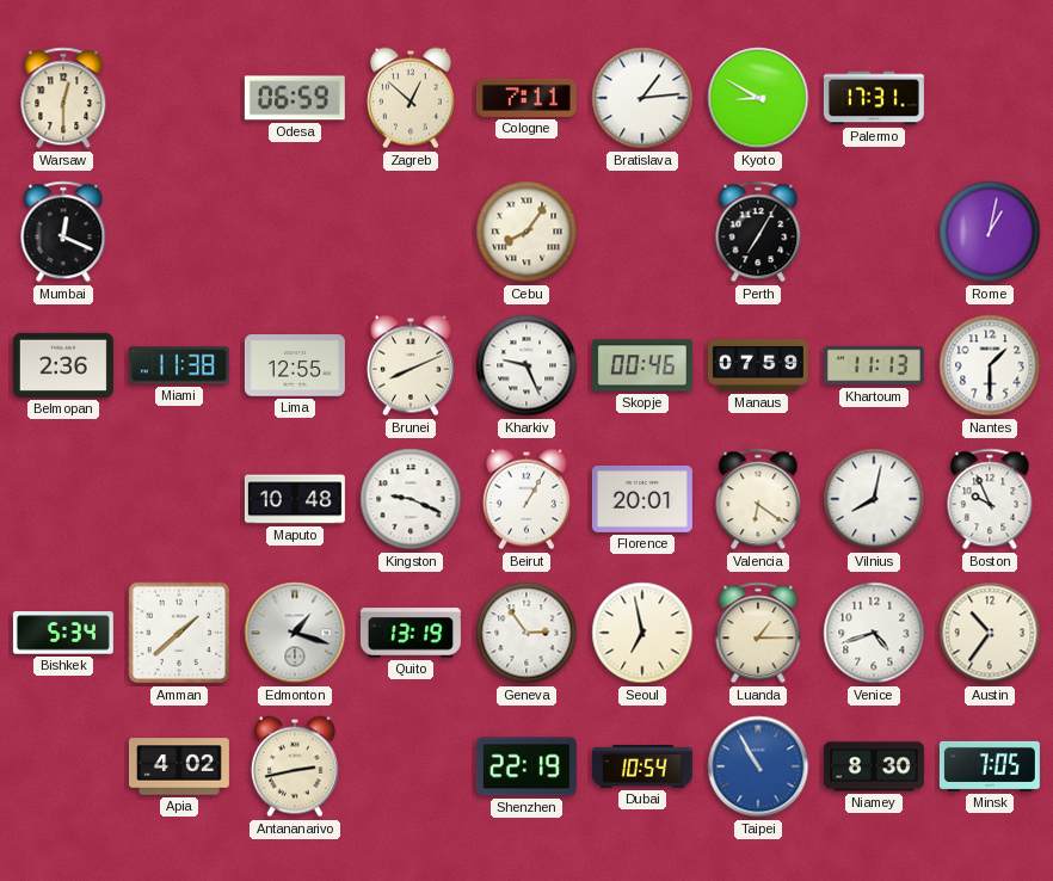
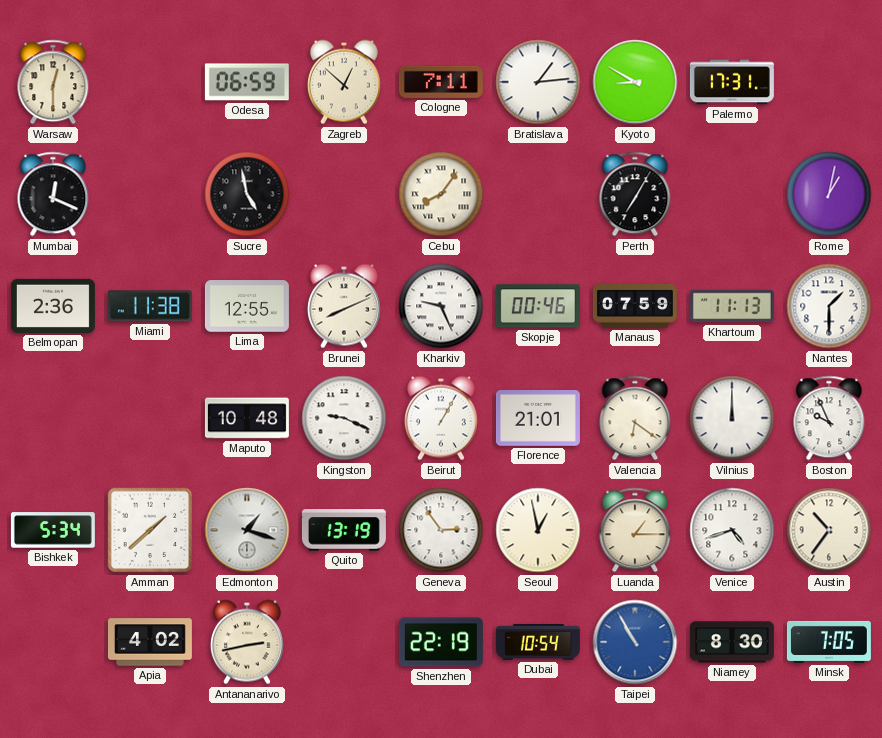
Sucre: none -> 4:58
Florence: 20:01 -> 21:01
Vilnius: 8:02 -> 12:00
Seoul: 6:58 -> 12:58
